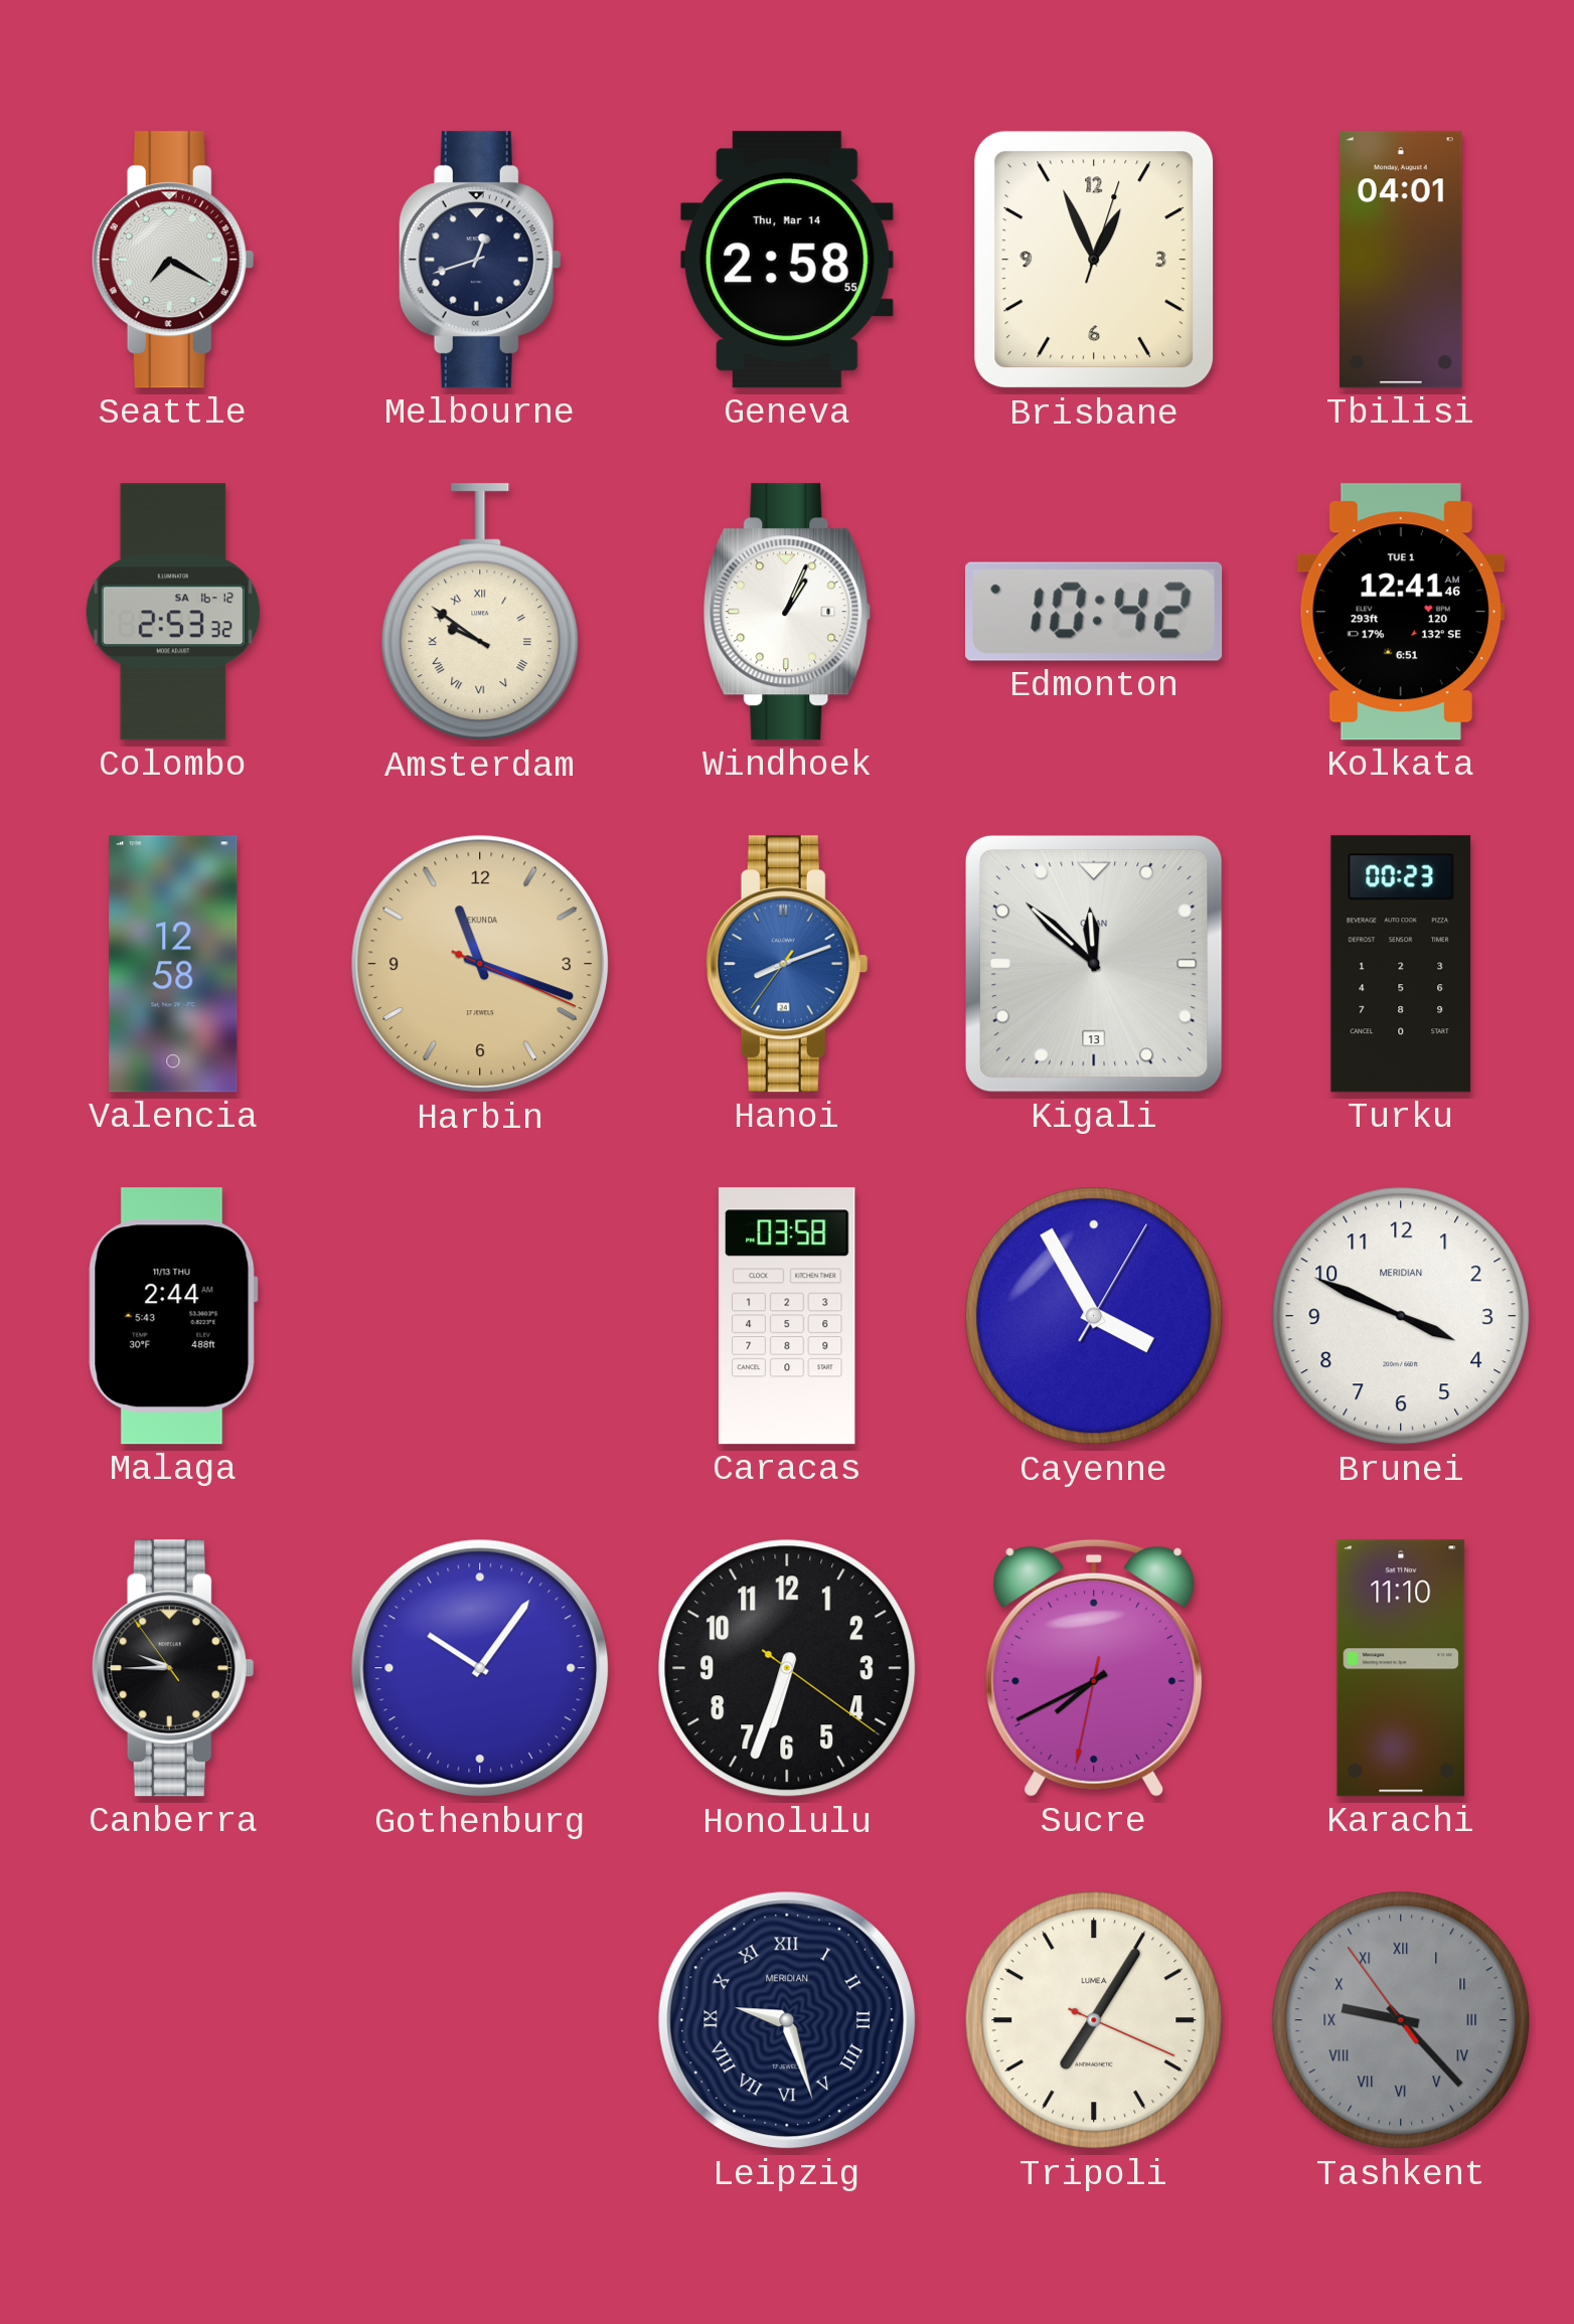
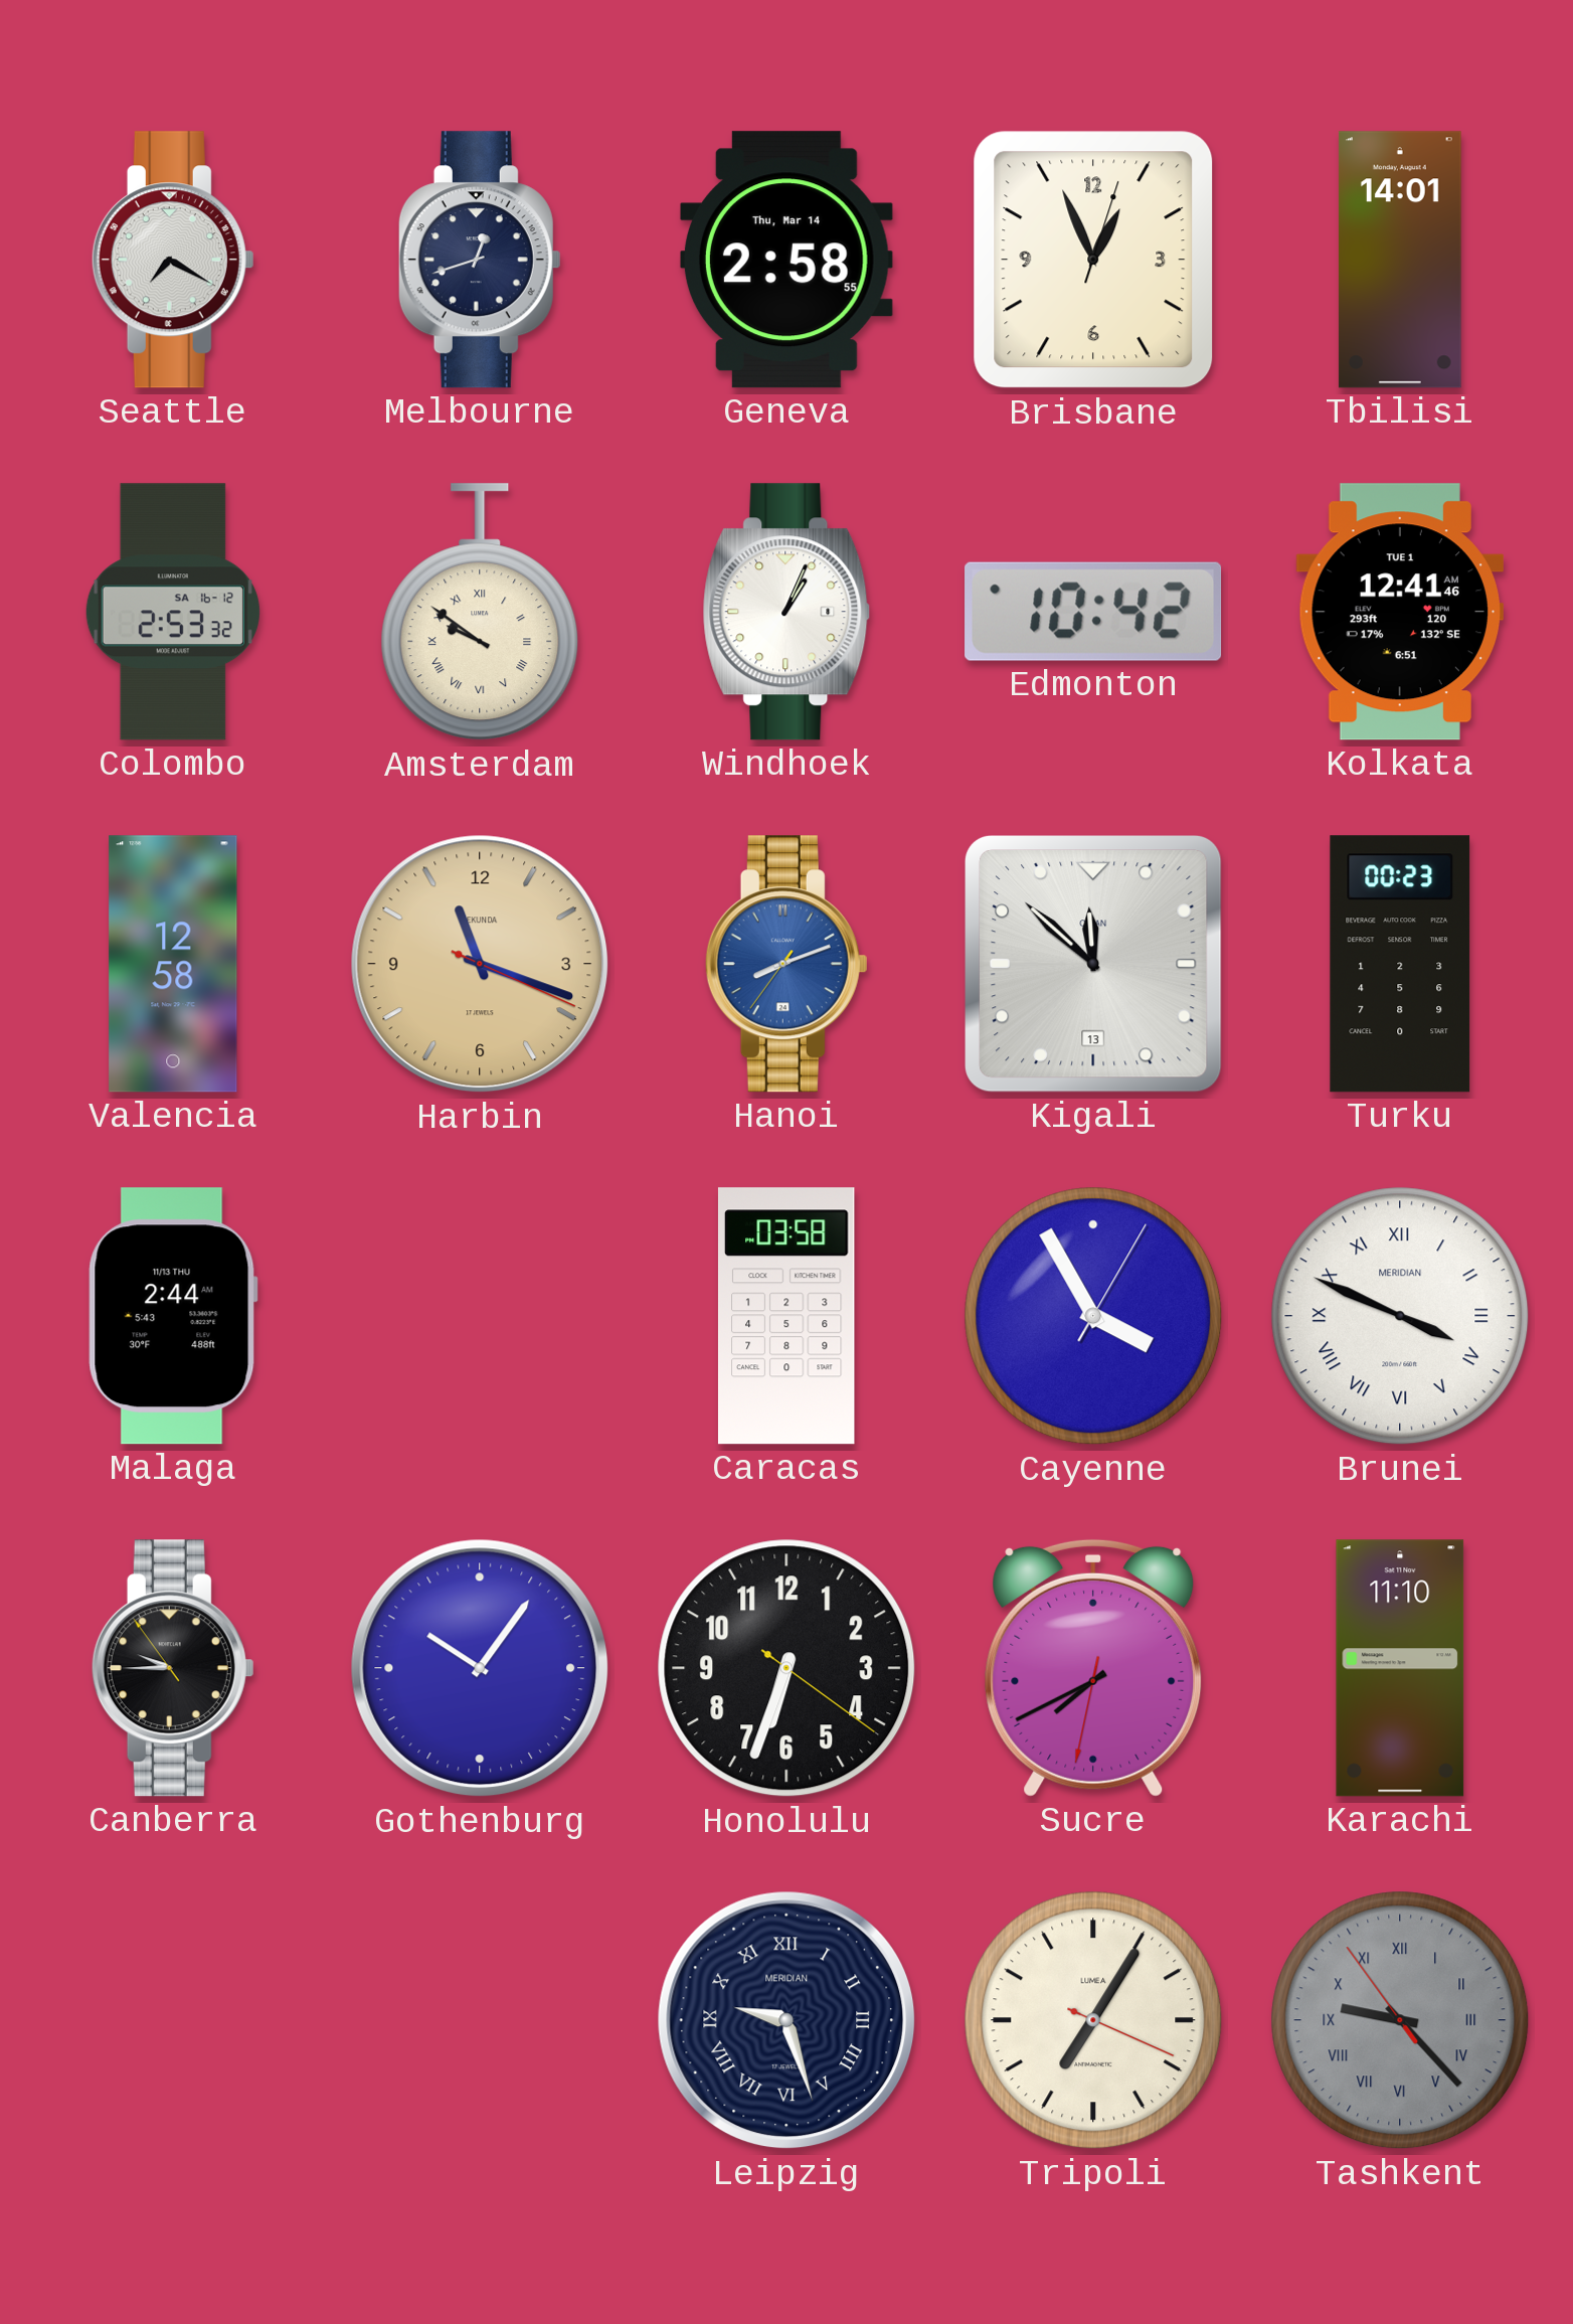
Tbilisi: 04:01 -> 14:01
Brunei numerals: Arabic -> Roman
